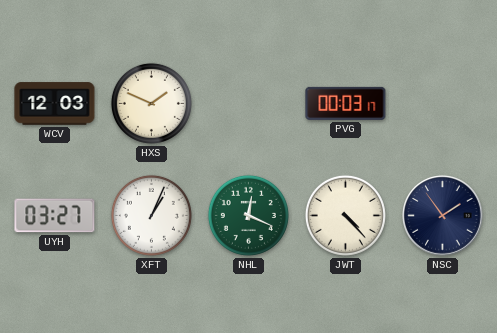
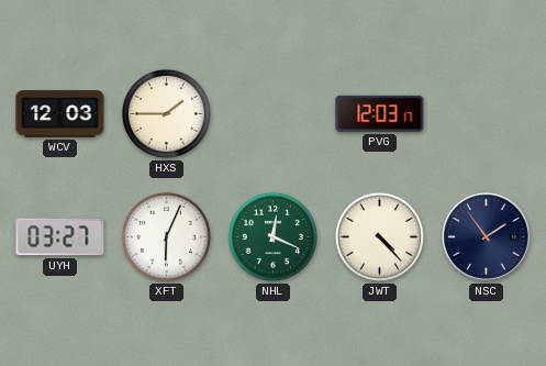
HXS: 1:49 -> 1:45
PVG: 00:03 -> 12:03
XFT: 1:04 -> 6:04
